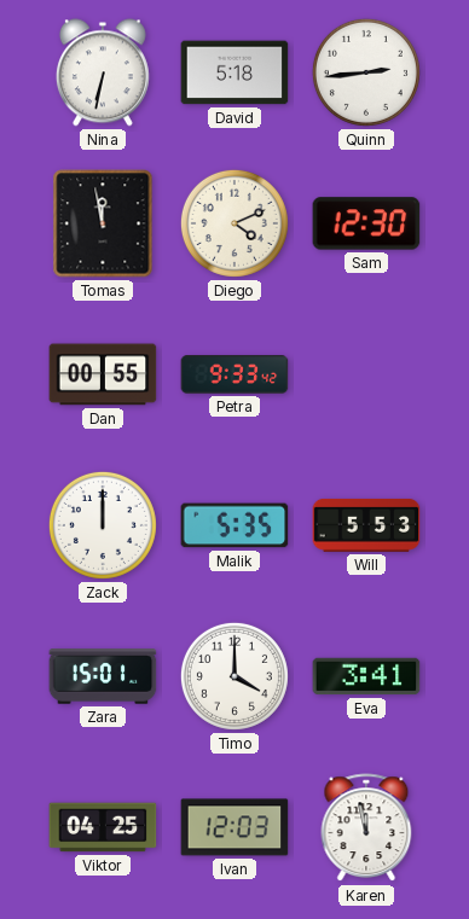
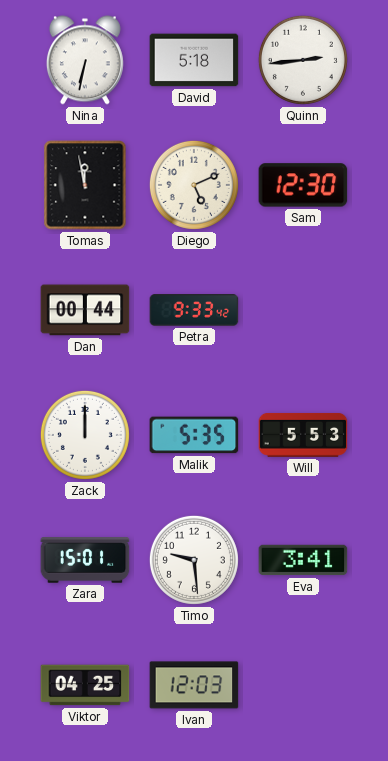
Diego: 4:11 -> 5:11
Dan: 00:55 -> 00:44
Timo: 4:00 -> 9:29
Karen: 11:58 -> none
